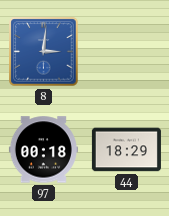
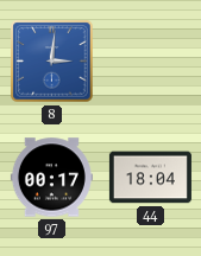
97: 00:18 -> 00:17
44: 18:29 -> 18:04
